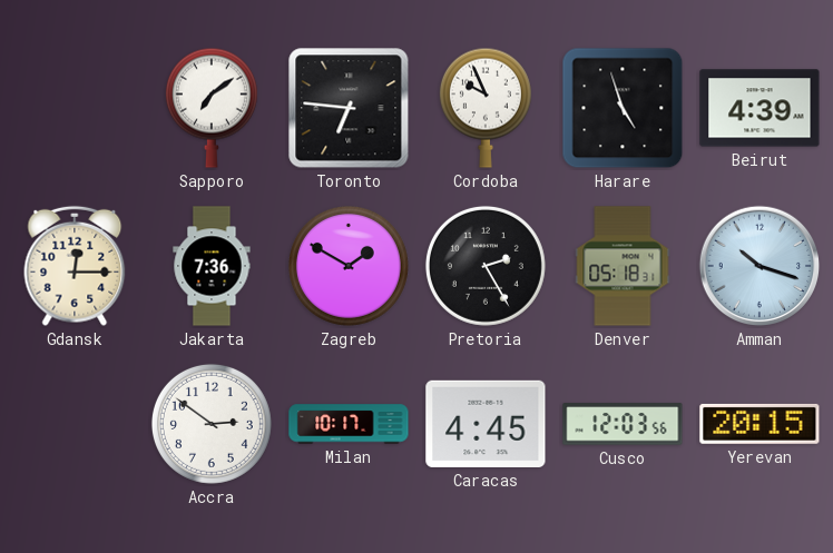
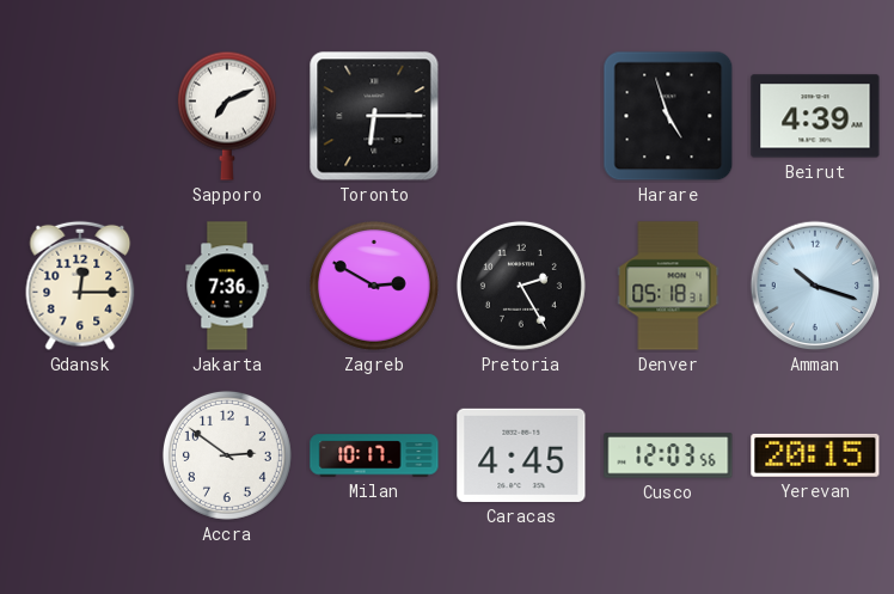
Sapporo: 7:09 -> 7:11
Toronto: 6:46 -> 6:15
Cordoba: 9:56 -> none
Zagreb: 1:50 -> 2:50
